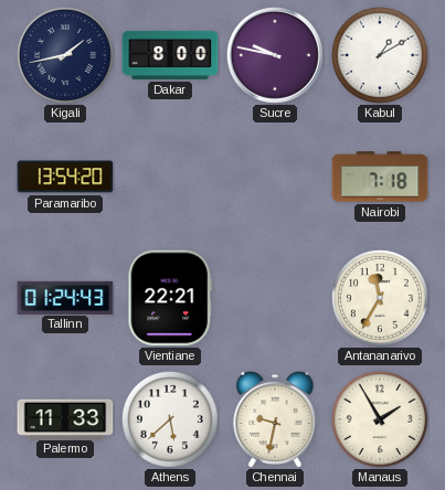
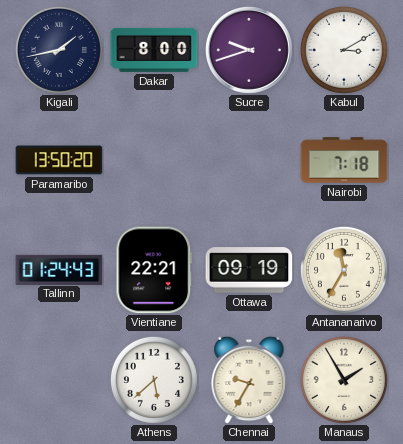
Sucre: 9:47 -> 9:42
Kabul: 1:10 -> 3:10
Paramaribo: 13:54 -> 13:50
Ottawa: none -> 09:19
Palermo: 11:33 -> none
Chennai: 9:32 -> 9:35
